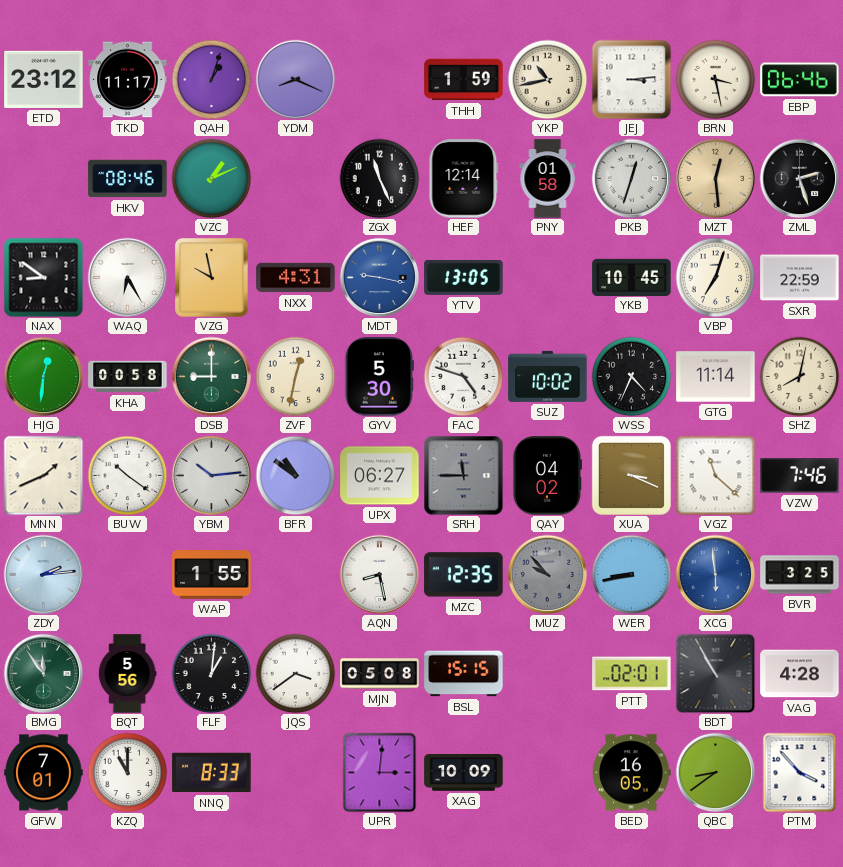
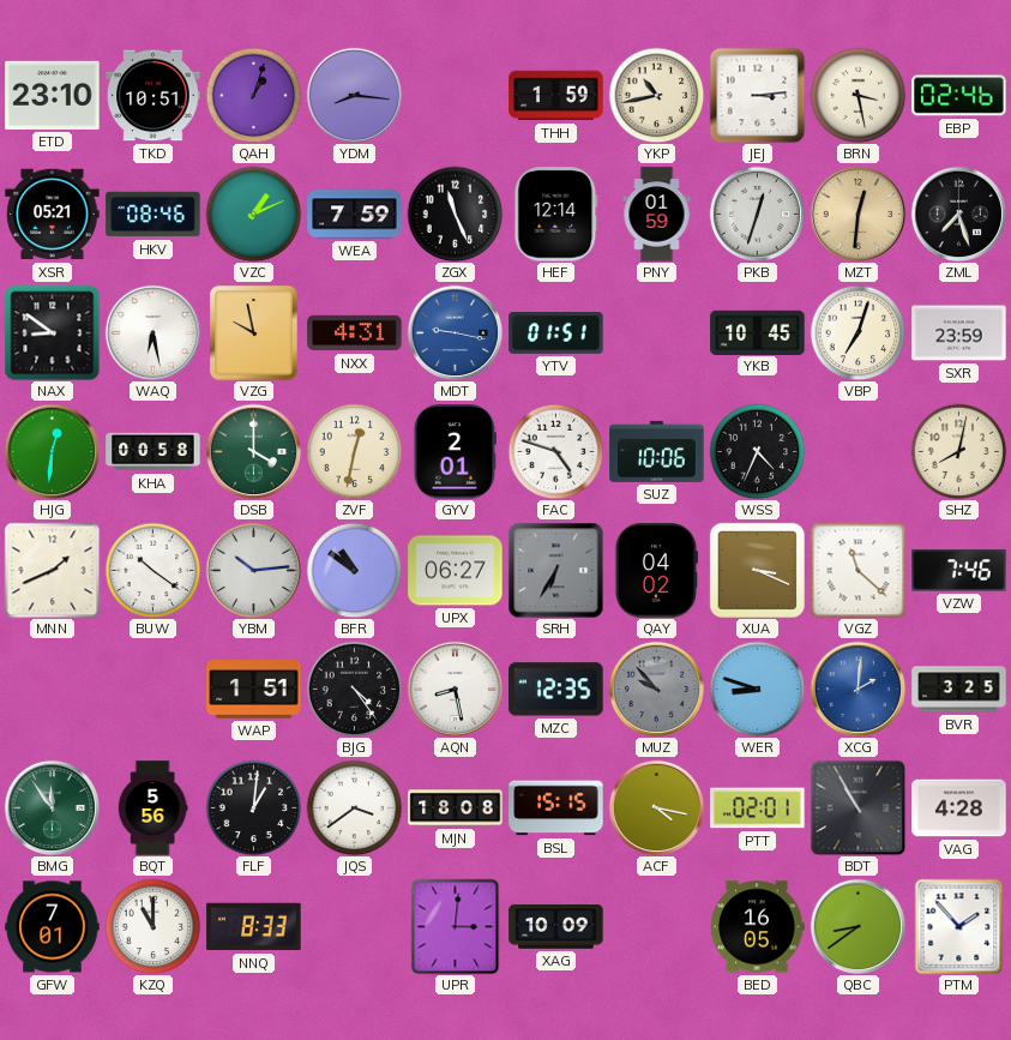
ETD: 23:12 -> 23:10
TKD: 11:17 -> 10:51
YDM: 8:19 -> 8:16
EBP: 06:46 -> 02:46
XSR: none -> 05:21
WEA: none -> 7:59
PNY: 01:58 -> 01:59
MZT: 12:29 -> 12:31
ZML: 2:27 -> 7:27
WAQ: 6:25 -> 6:28
YTV: 13:05 -> 01:51
SXR: 22:59 -> 23:59
DSB: 9:00 -> 4:00
GYV: 5:30 -> 2:01
SUZ: 10:02 -> 10:06
GTG: 11:14 -> none
SRH: 11:45 -> 6:35
ZDY: 2:14 -> none
WAP: 1:55 -> 1:51
BJG: none -> 4:24
WER: 8:43 -> 8:48
XCG: 5:59 -> 2:01
MJN: 05:08 -> 18:08
ACF: none -> 4:17
PTM: 3:53 -> 1:53
